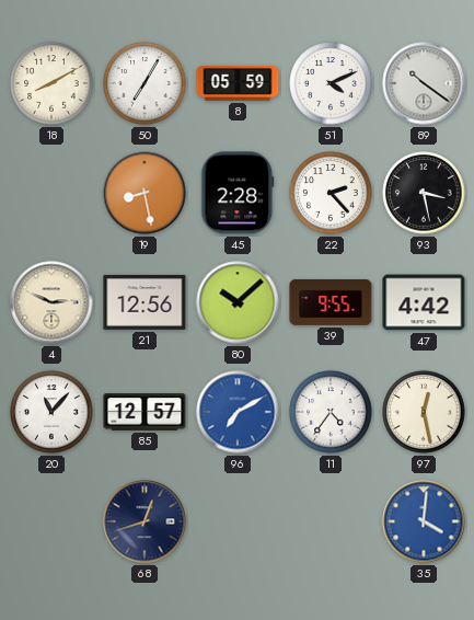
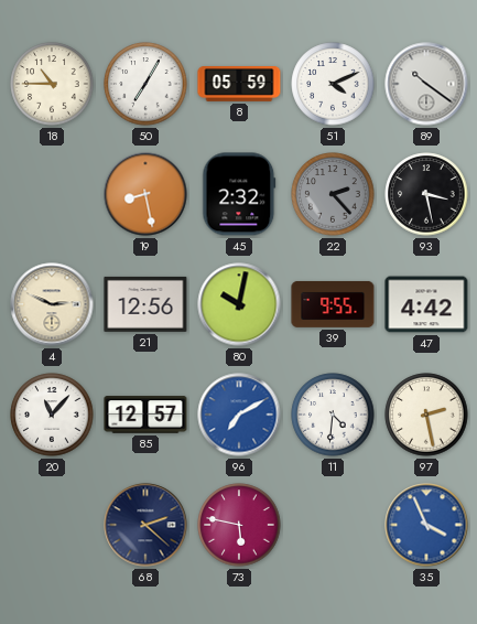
18: 8:10 -> 10:45
45: 2:28 -> 2:32
22 dial: white -> grey
80: 10:08 -> 10:02
11: 4:36 -> 4:31
97: 12:28 -> 2:28
68: 12:42 -> 2:22
73: none -> 5:47
35: 4:01 -> 3:56
